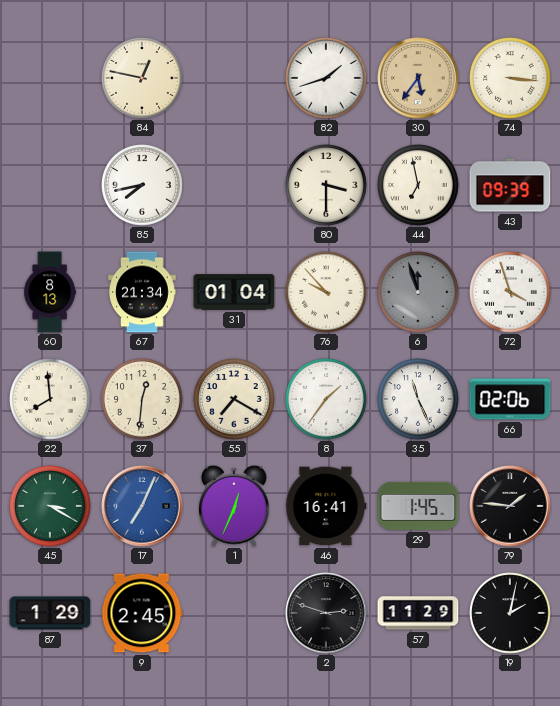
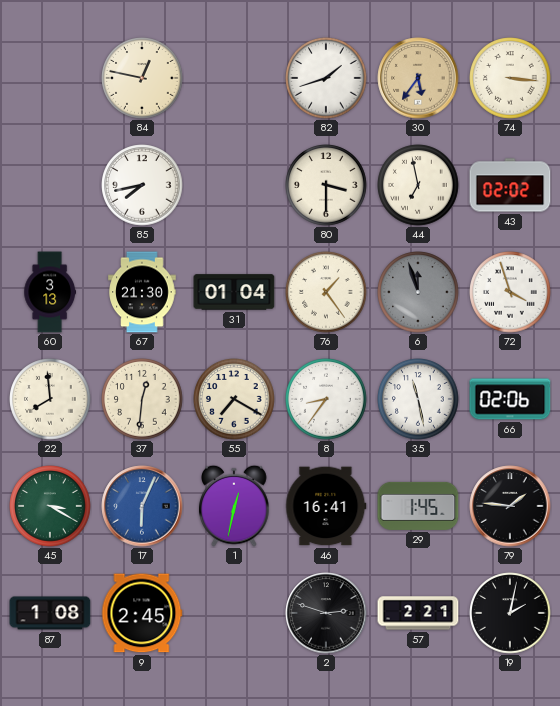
43: 09:39 -> 02:02
60: 8:13 -> 3:13
67: 21:34 -> 21:30
76: 9:53 -> 1:24
8: 1:36 -> 8:36
35: 11:26 -> 11:28
17: 7:04 -> 6:04
1: 12:34 -> 12:32
87: 1:29 -> 1:08
57: 11:29 -> 2:21
